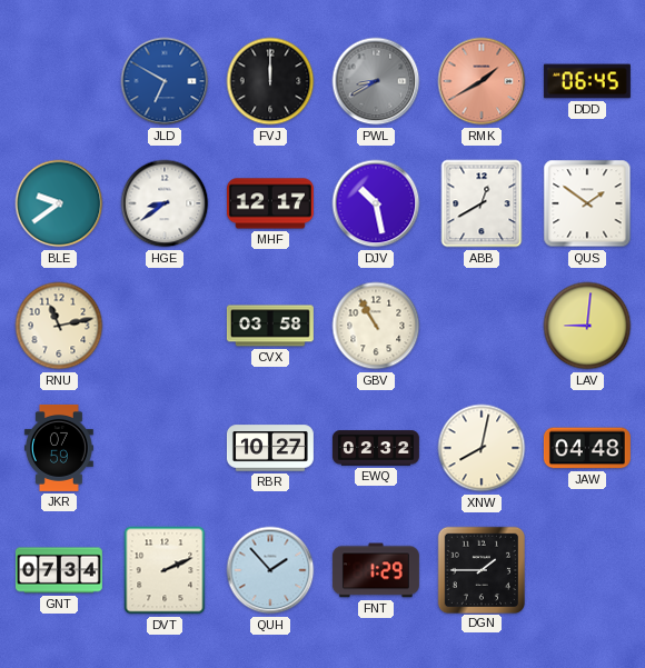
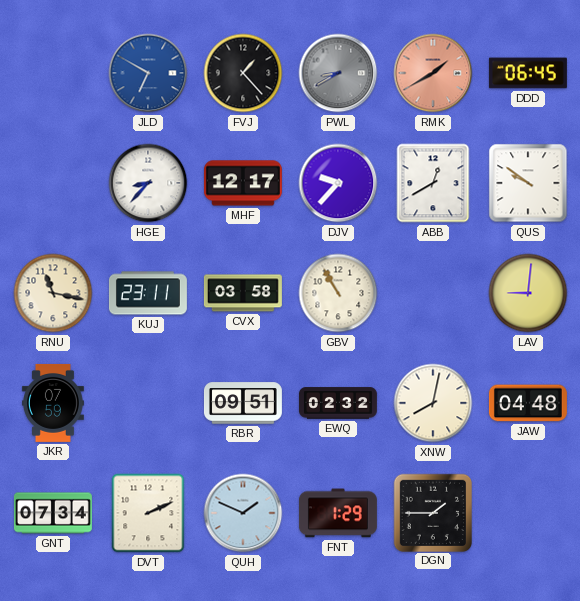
FVJ: 12:00 -> 1:23
BLE: 9:39 -> none
HGE: 8:39 -> 8:37
DJV: 10:28 -> 9:37
QUS: 1:51 -> 9:51
RNU: 11:13 -> 11:17
KUJ: none -> 23:11
RBR: 10:27 -> 09:51
QUH: 1:53 -> 1:49
